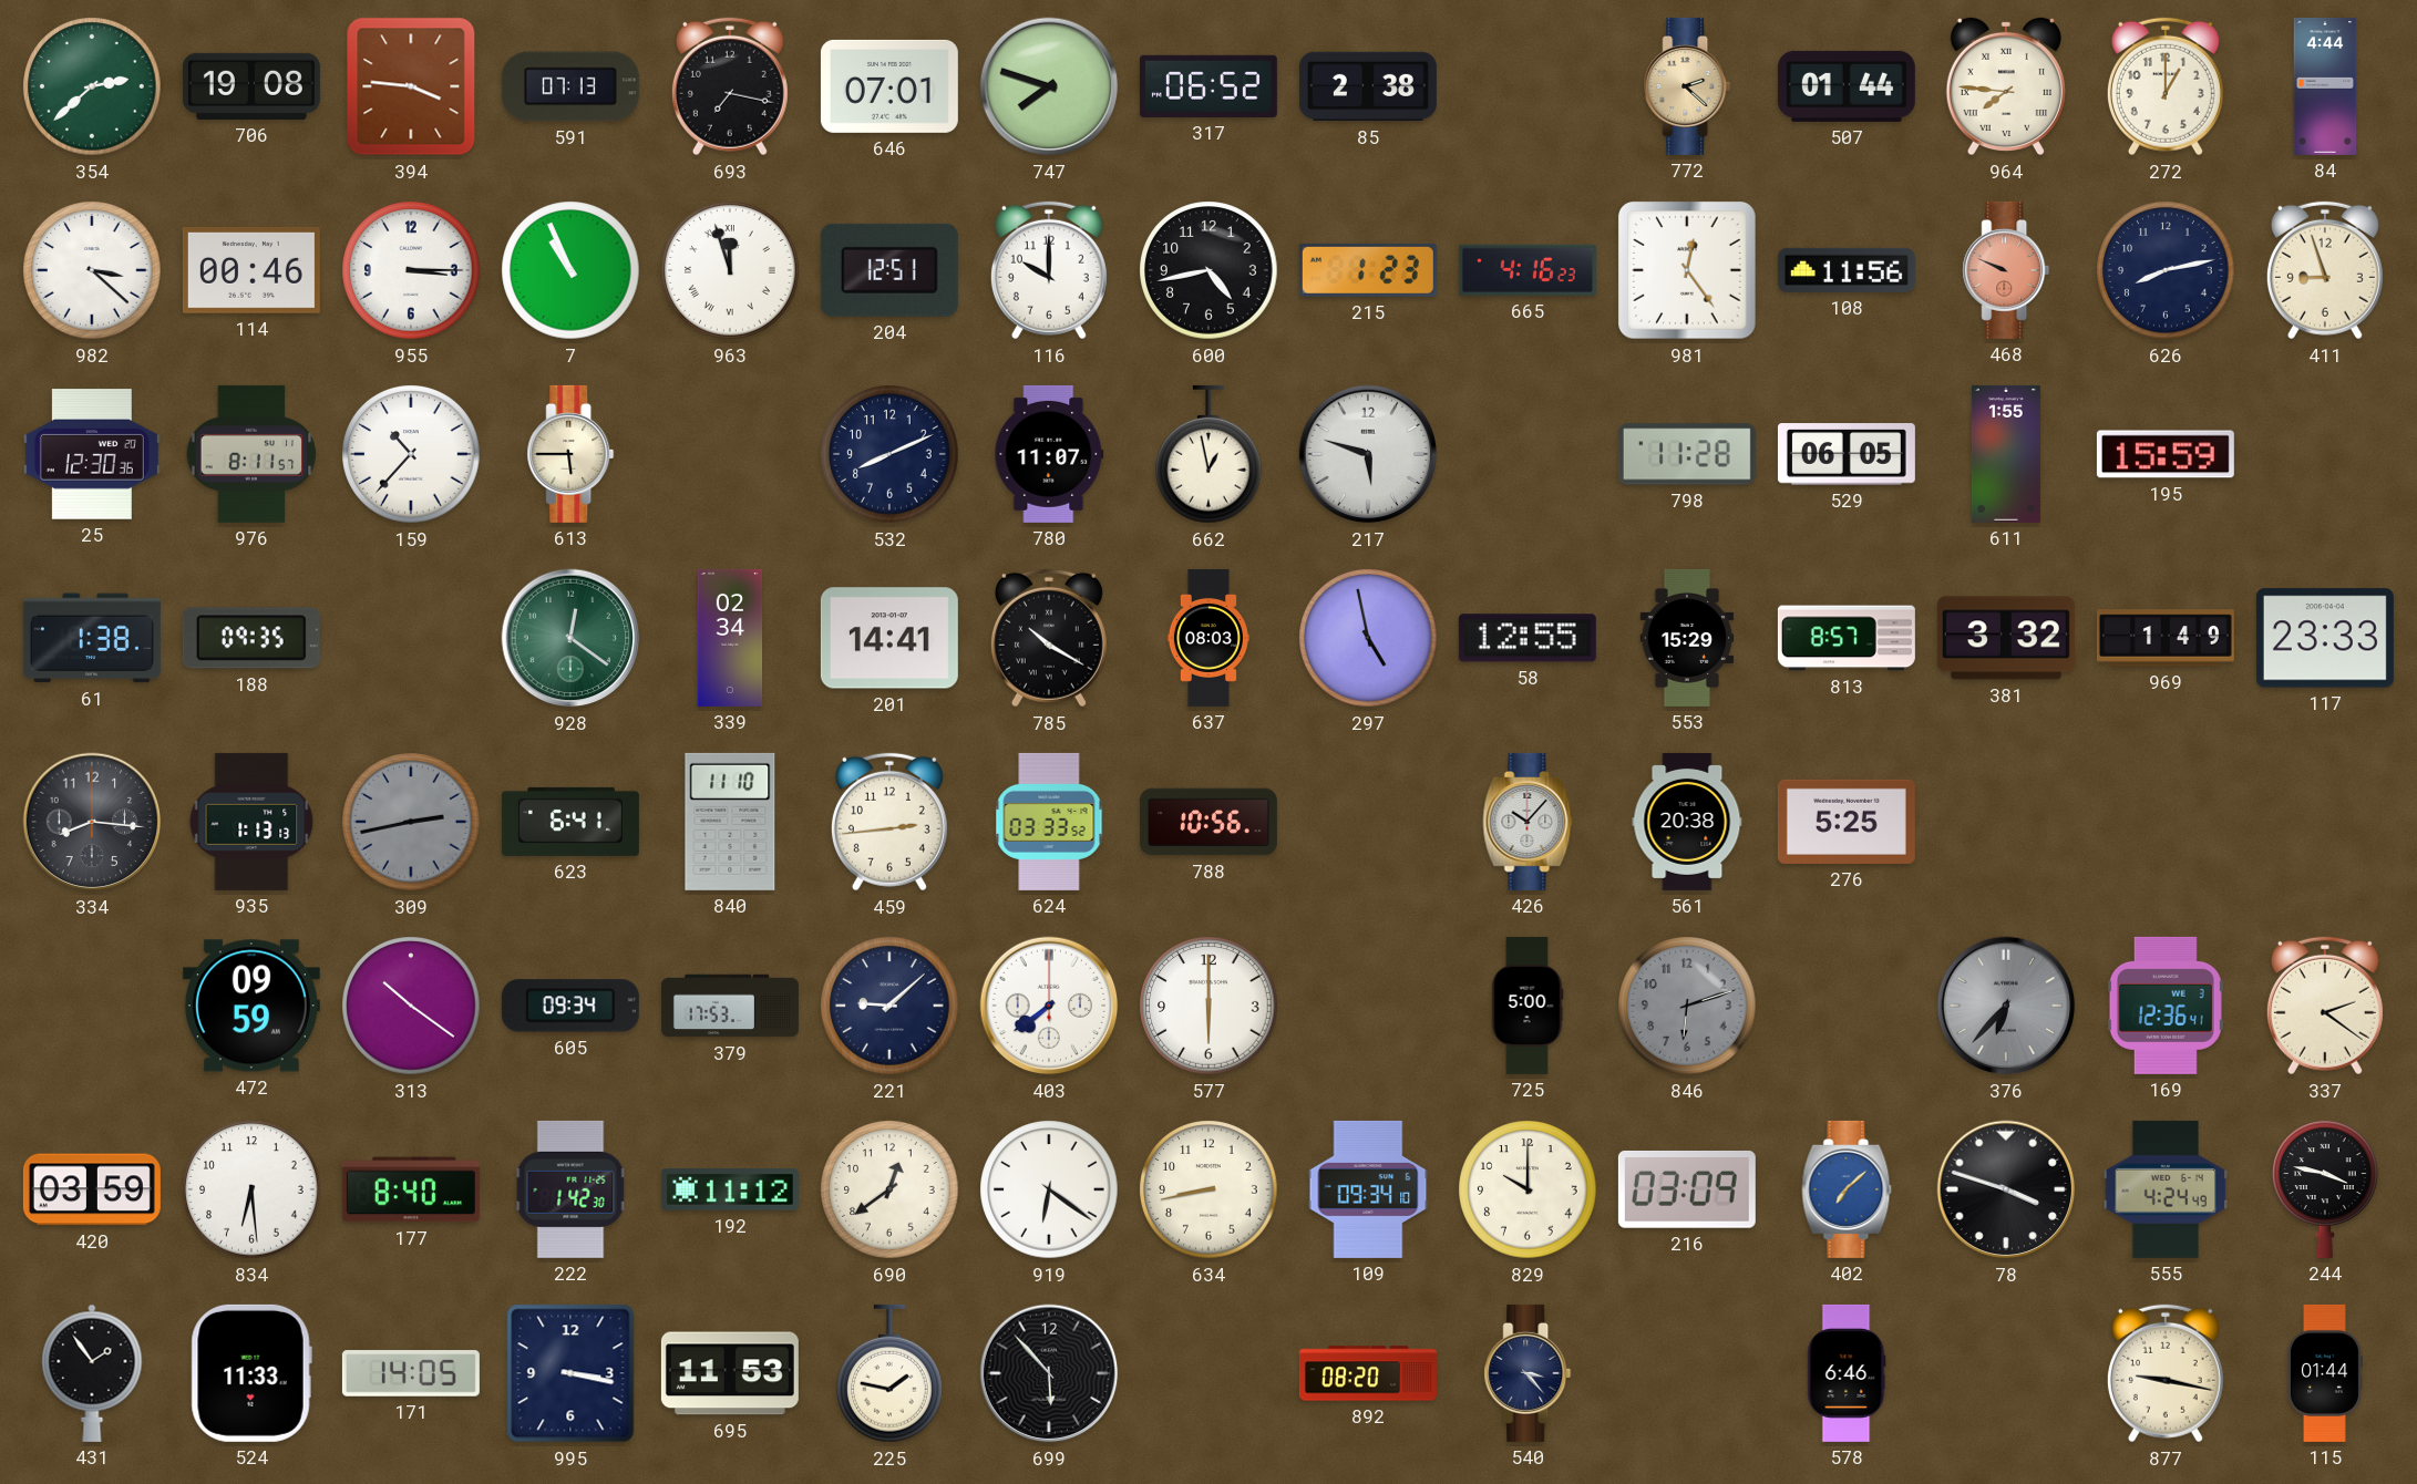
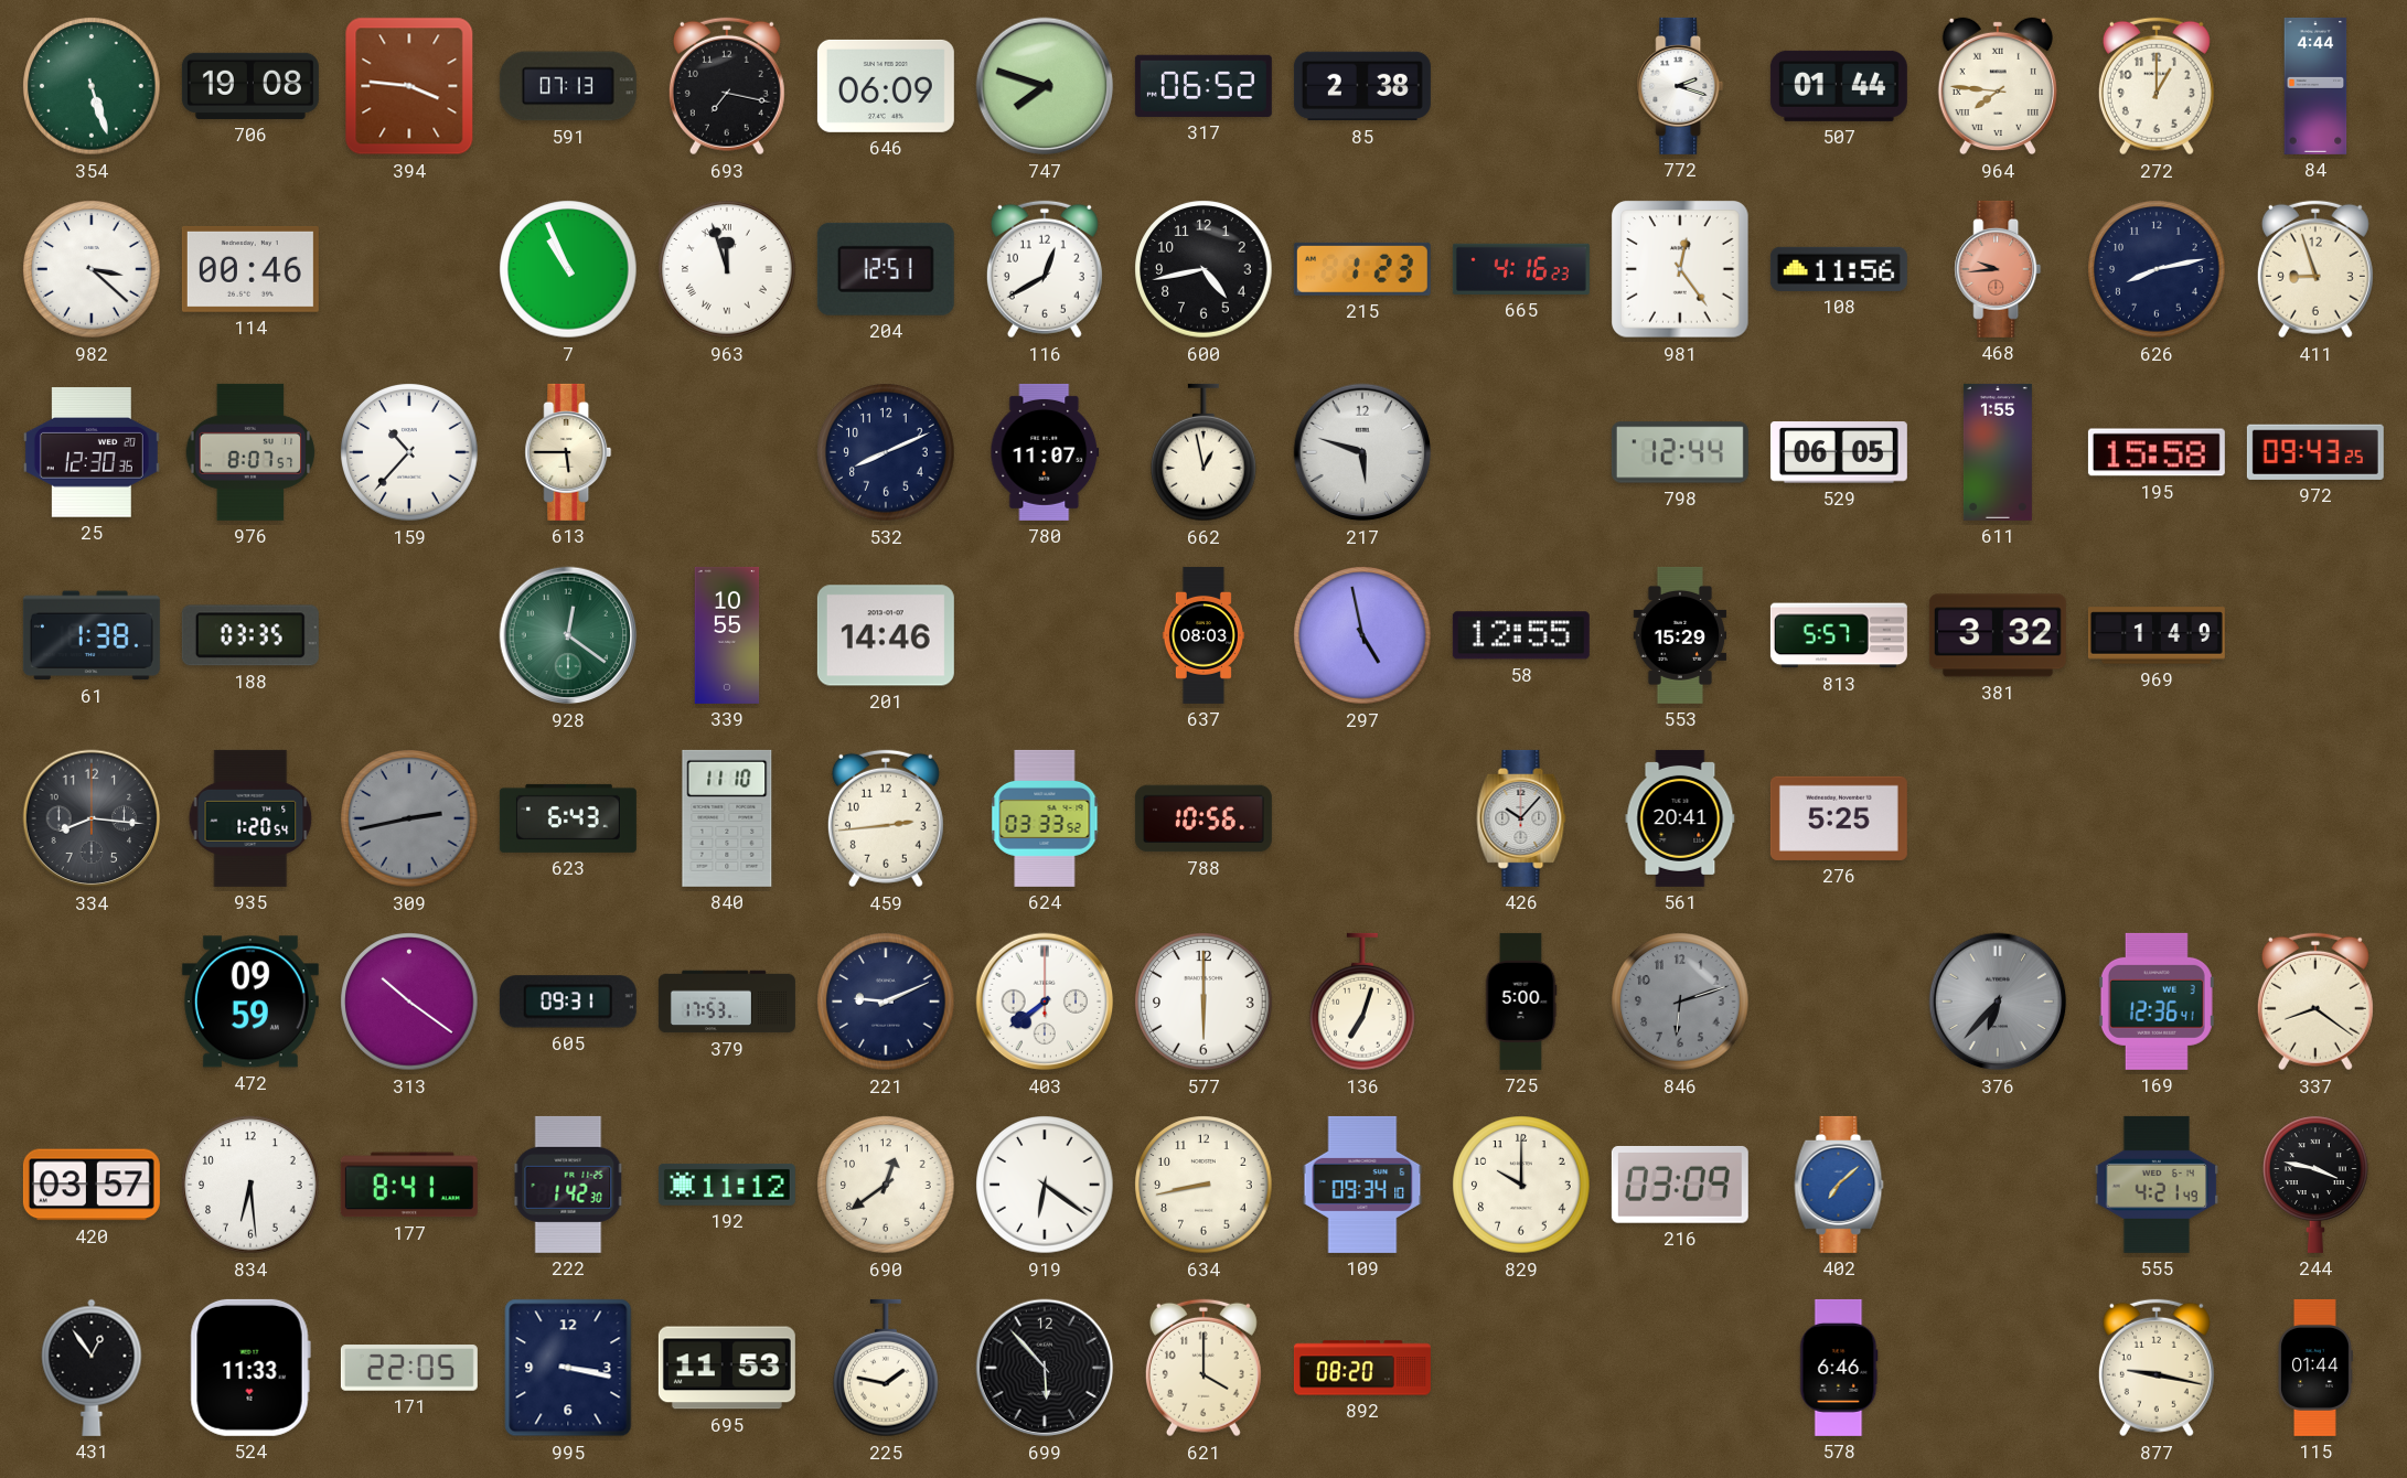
354: 2:38 -> 5:27
646: 07:01 -> 06:09
772: 2:22 -> 2:18
772 dial: champagne -> white
955: 3:15 -> none
116: 10:00 -> 12:40
468: 9:49 -> 9:44
976: 8:11 -> 8:07
798: 11:28 -> 12:44
195: 15:59 -> 15:58
972: none -> 09:43
188: 09:35 -> 03:35
339: 02:34 -> 10:55
201: 14:41 -> 14:46
785: 10:20 -> none
813: 8:57 -> 5:57
117: 23:33 -> none
935: 1:13 -> 1:20
623: 6:41 -> 6:43
561: 20:38 -> 20:41
605: 09:34 -> 09:31
221: 9:08 -> 9:11
136: none -> 7:03
337: 2:21 -> 8:21
420: 03:59 -> 03:57
177: 8:40 -> 8:41
78: 3:48 -> none
555: 4:24 -> 4:21
431: 1:54 -> 12:54
171: 14:05 -> 22:05
621: none -> 4:00
540: 3:23 -> none
